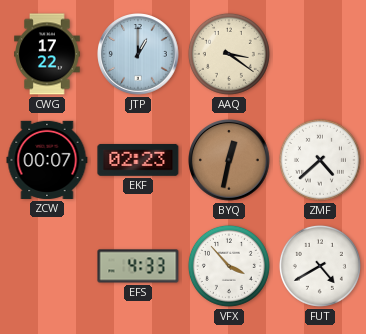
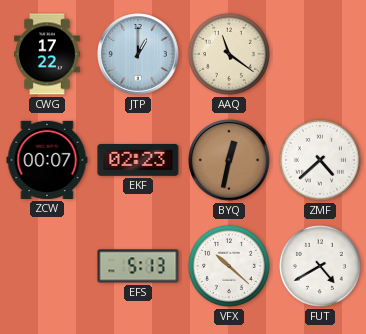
AAQ: 3:21 -> 11:21
EFS: 4:33 -> 5:13
VFX: 3:53 -> 10:22
